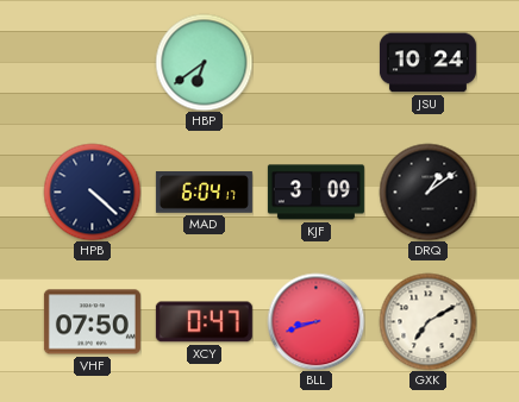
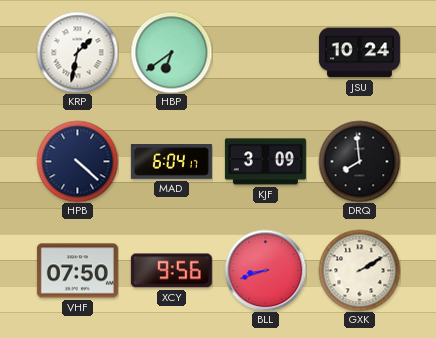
KRP: none -> 1:32
DRQ: 1:09 -> 7:59
XCY: 0:47 -> 9:56
GXK: 7:10 -> 2:10
